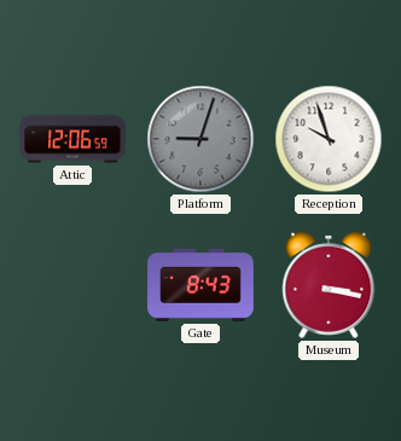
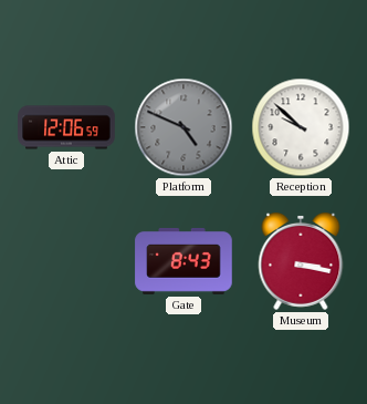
Platform: 9:03 -> 4:49
Reception: 9:57 -> 9:52
